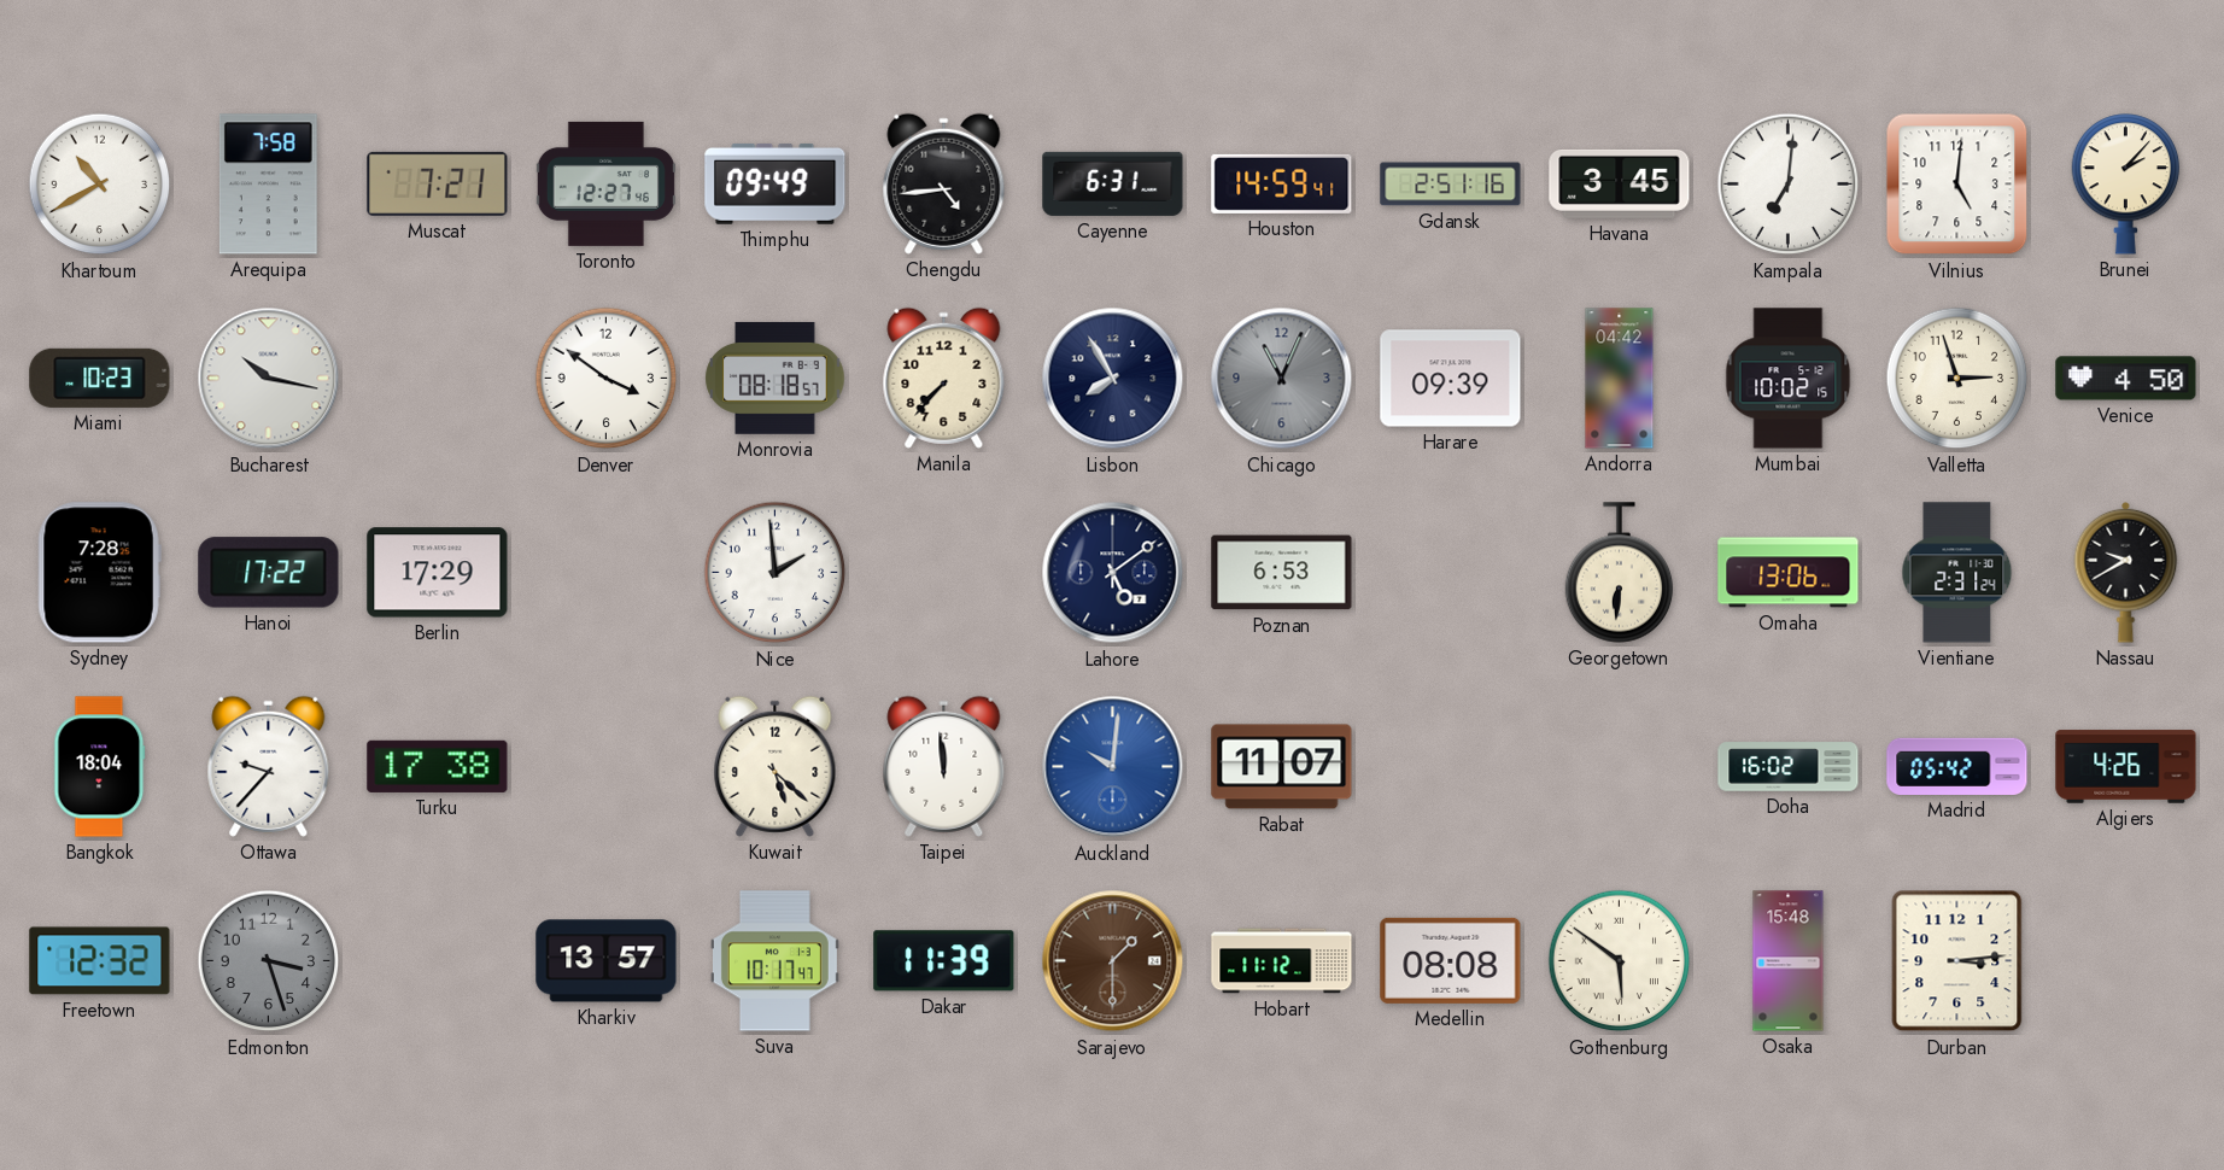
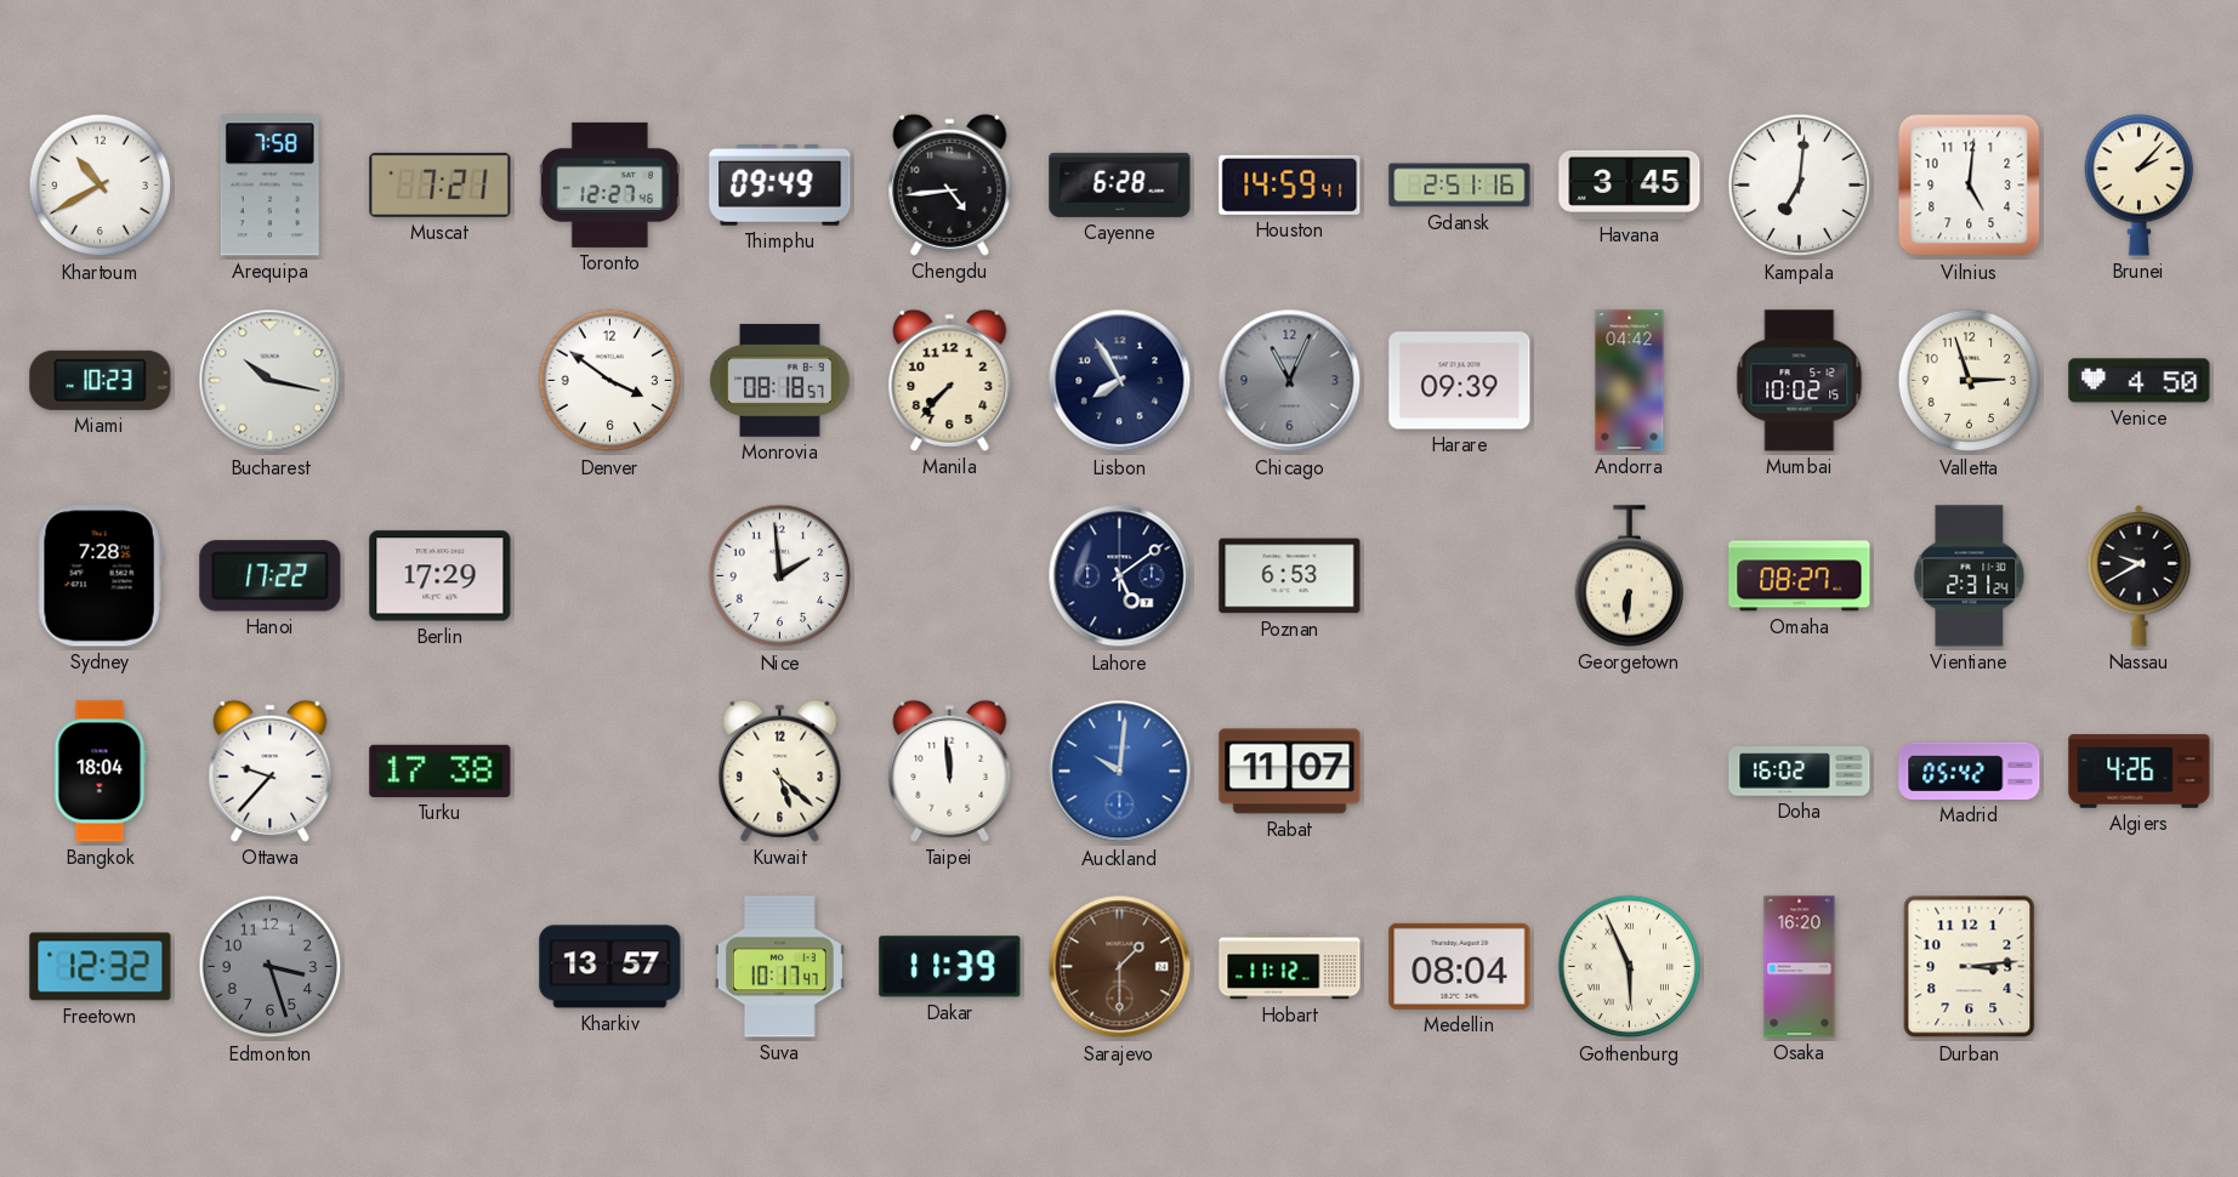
Cayenne: 6:31 -> 6:28
Omaha: 13:06 -> 08:27
Medellin: 08:08 -> 08:04
Gothenburg: 5:51 -> 5:56
Osaka: 15:48 -> 16:20
